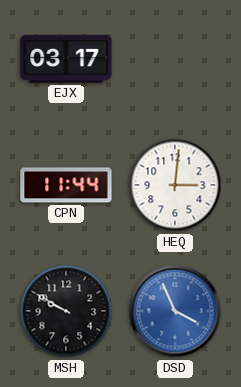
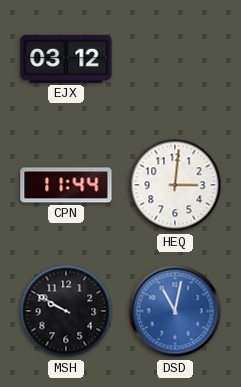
EJX: 03:17 -> 03:12
DSD: 3:56 -> 11:02
